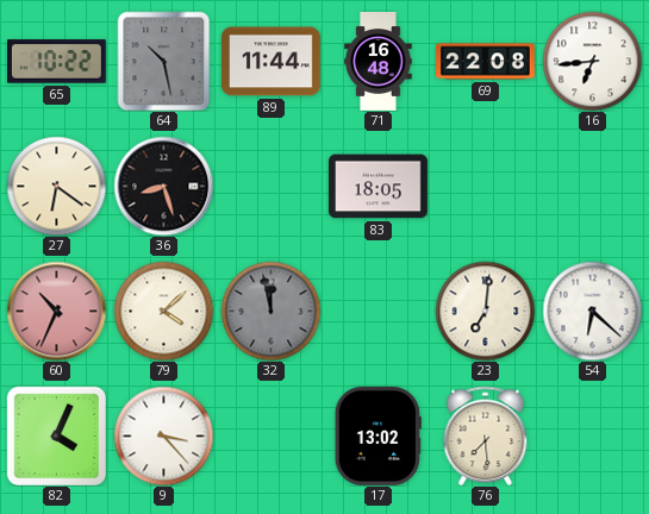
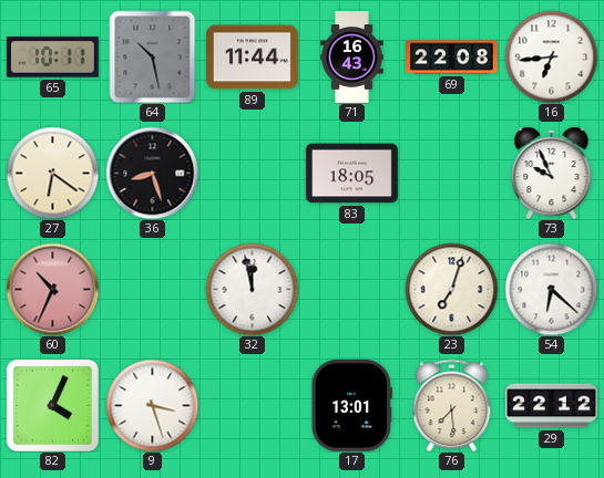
65: 10:22 -> 10:11
71: 16:48 -> 16:43
73: none -> 9:56
79: 4:08 -> none
32 dial: grey -> white
23: 7:01 -> 7:03
9: 3:23 -> 3:27
17: 13:02 -> 13:01
29: none -> 22:12
